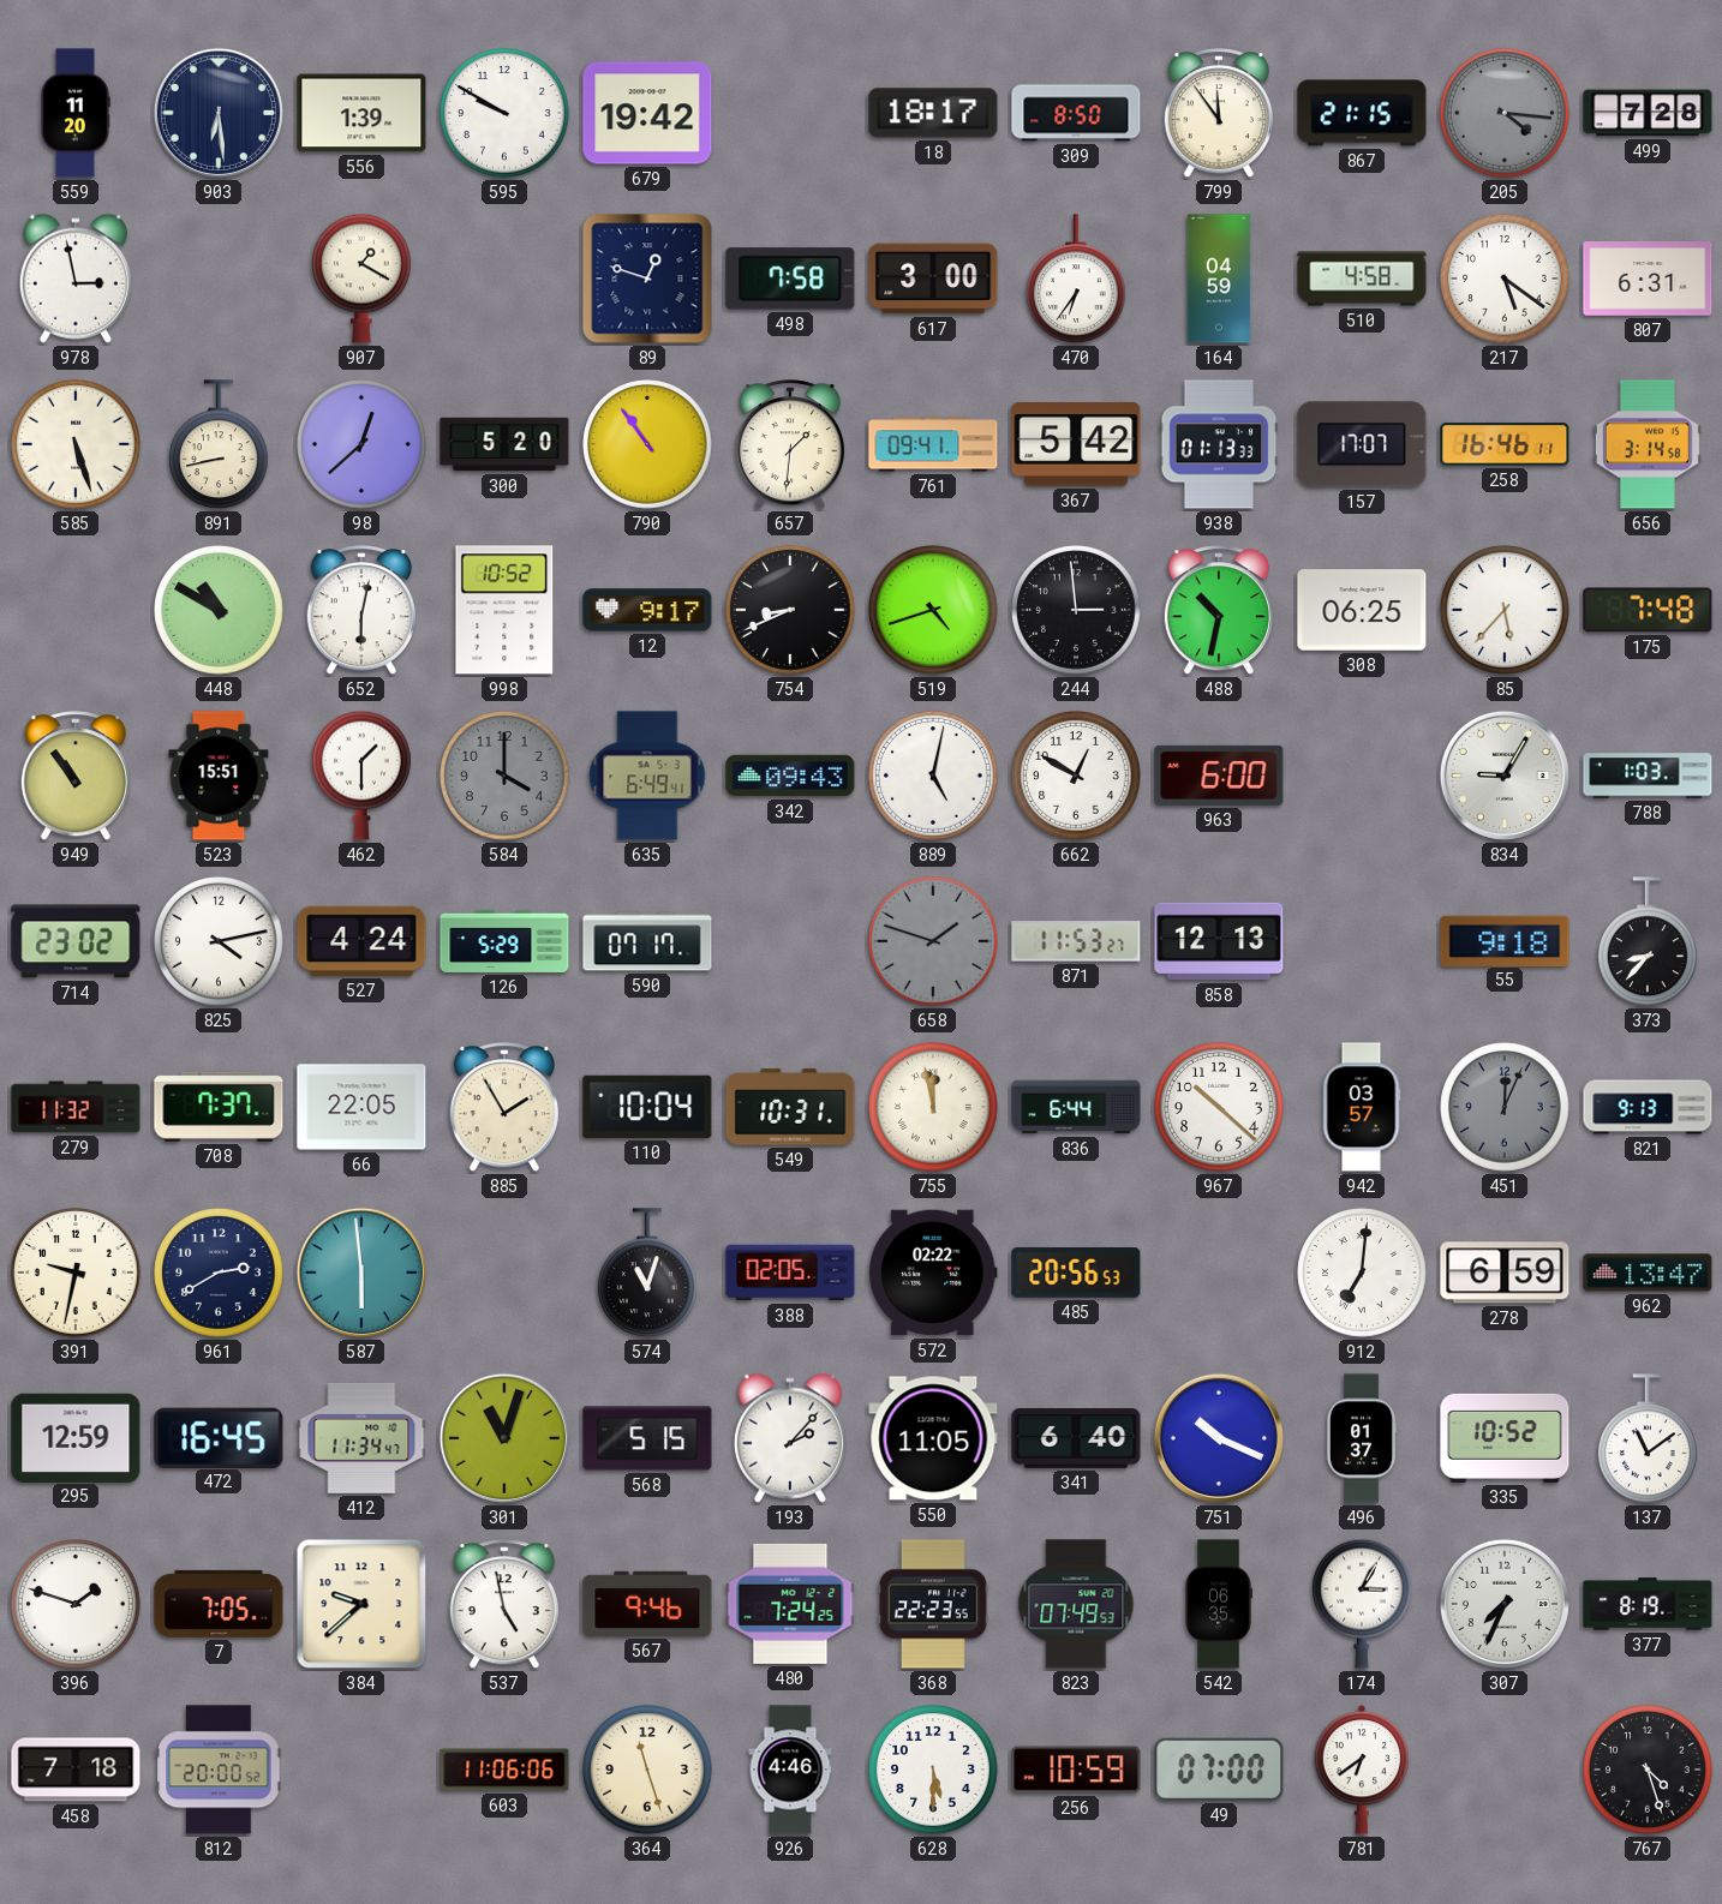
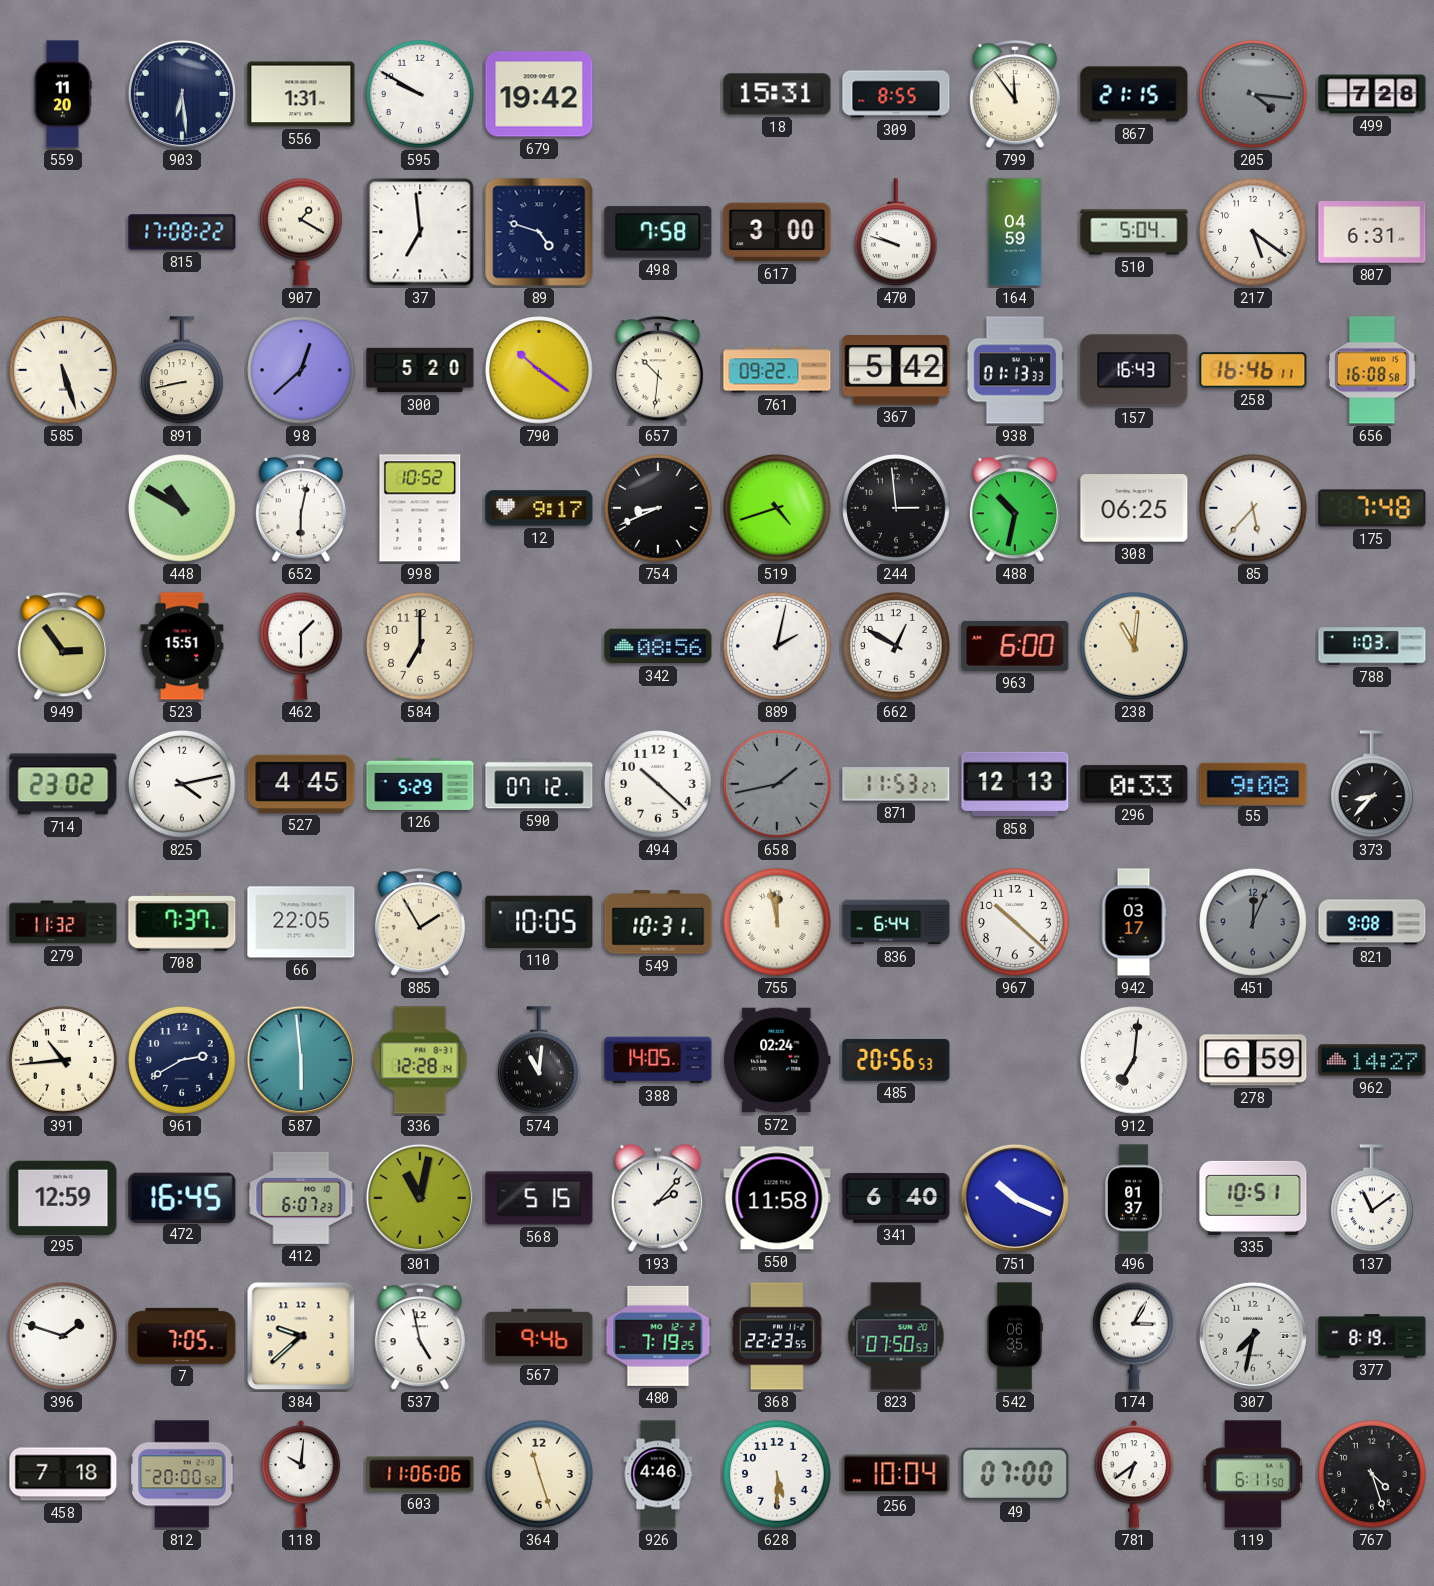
556: 1:39 -> 1:31
18: 18:17 -> 15:31
309: 8:50 -> 8:55
978: 2:58 -> none
815: none -> 17:08
37: none -> 6:59
89: 12:48 -> 4:48
470: 6:36 -> 9:48
510: 4:58 -> 5:04
790: 10:54 -> 10:21
657: 1:31 -> 10:31
761: 09:41 -> 09:22
157: 17:07 -> 16:43
656: 3:14 -> 16:08
949: 10:54 -> 2:54
584: 4:00 -> 7:00
584 dial: grey -> cream
635: 6:49 -> none
342: 09:43 -> 08:56
889: 5:02 -> 2:02
238: none -> 11:01
834: 9:05 -> none
527: 4:24 -> 4:45
590: 07:17 -> 07:12
494: none -> 10:22
658: 1:48 -> 1:43
296: none -> 0:33
55: 9:18 -> 9:08
110: 10:04 -> 10:05
942: 03:57 -> 03:17
821: 9:13 -> 9:08
391: 9:32 -> 10:44
336: none -> 12:28
574: 11:03 -> 11:01
388: 02:05 -> 14:05
572: 02:22 -> 02:24
962: 13:47 -> 14:27
412: 11:34 -> 6:07
301: 11:03 -> 11:02
550: 11:05 -> 11:58
335: 10:52 -> 10:51
480: 7:24 -> 7:19
823: 07:49 -> 07:50
307: 7:34 -> 7:32
118: none -> 10:01
256: 10:59 -> 10:04
119: none -> 6:11
